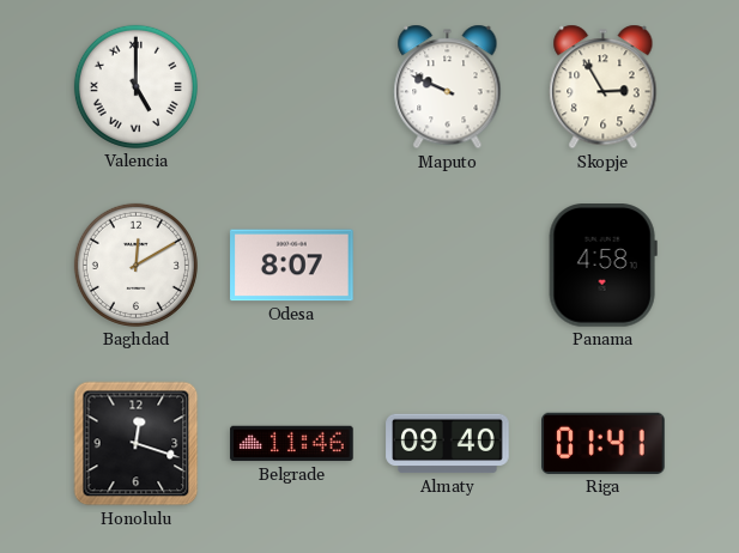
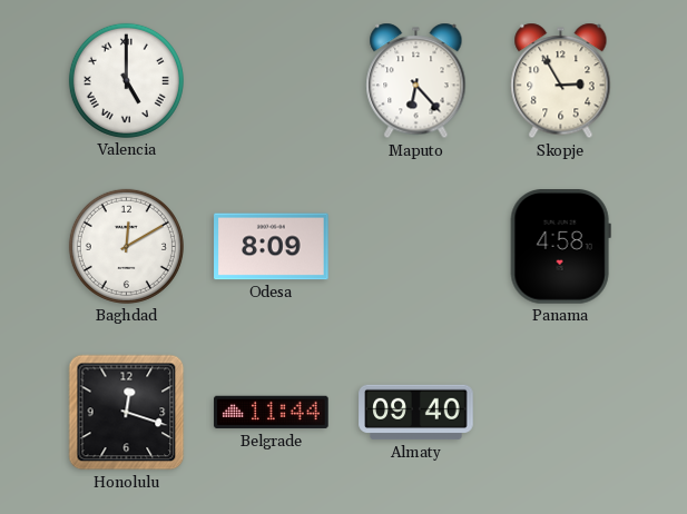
Maputo: 9:49 -> 6:23
Odesa: 8:07 -> 8:09
Belgrade: 11:46 -> 11:44
Riga: 01:41 -> none
